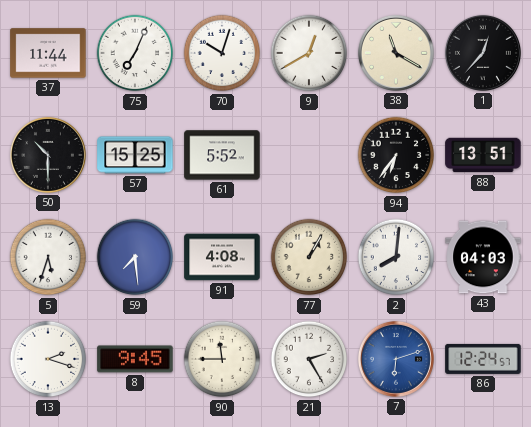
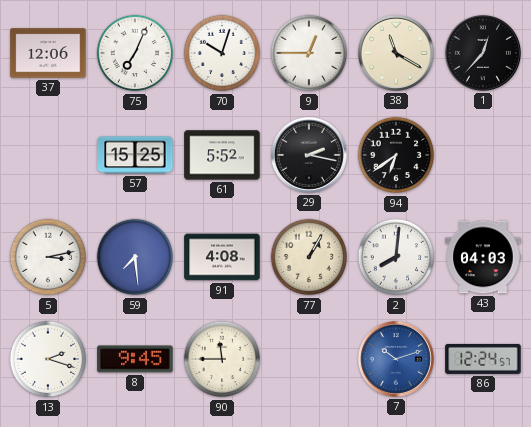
37: 11:44 -> 12:06
9: 12:40 -> 12:45
50: 10:30 -> none
29: none -> 2:17
94: 6:36 -> 6:39
88: 13:51 -> none
5: 5:33 -> 3:13
21: 2:25 -> none
7: 6:12 -> 10:12
